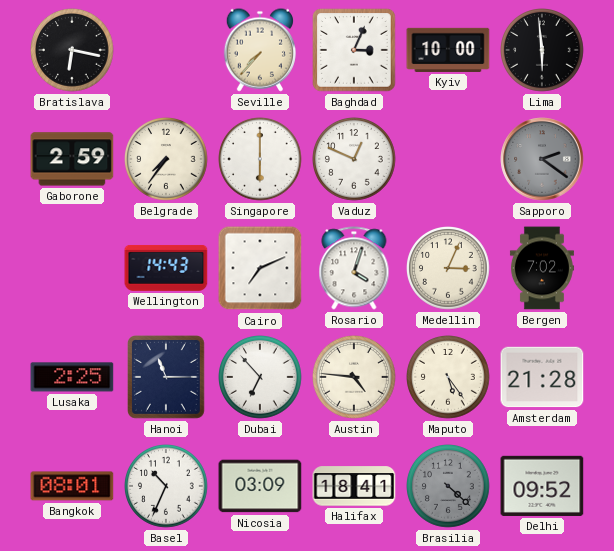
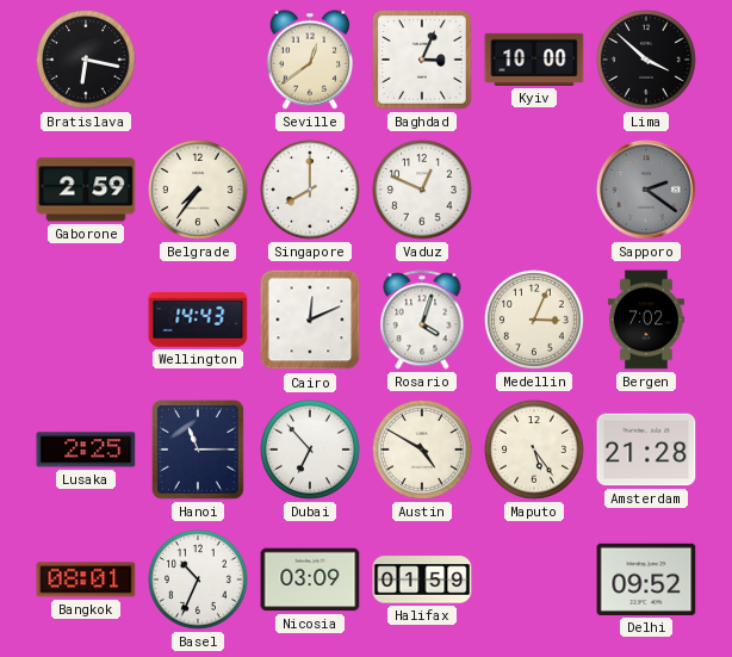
Seville: 7:37 -> 12:39
Lima: 5:59 -> 3:52
Singapore: 6:00 -> 8:00
Cairo: 7:11 -> 12:11
Austin: 4:46 -> 4:50
Halifax: 18:41 -> 01:59
Brasilia: 4:22 -> none
